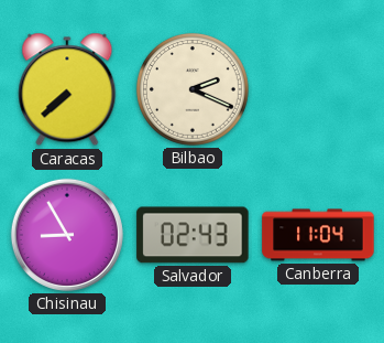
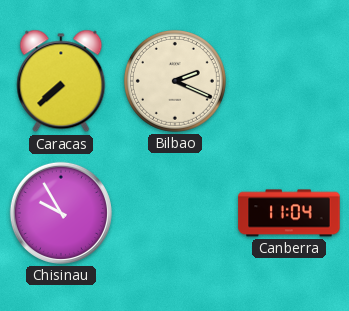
Chisinau: 8:55 -> 9:55
Salvador: 02:43 -> none
